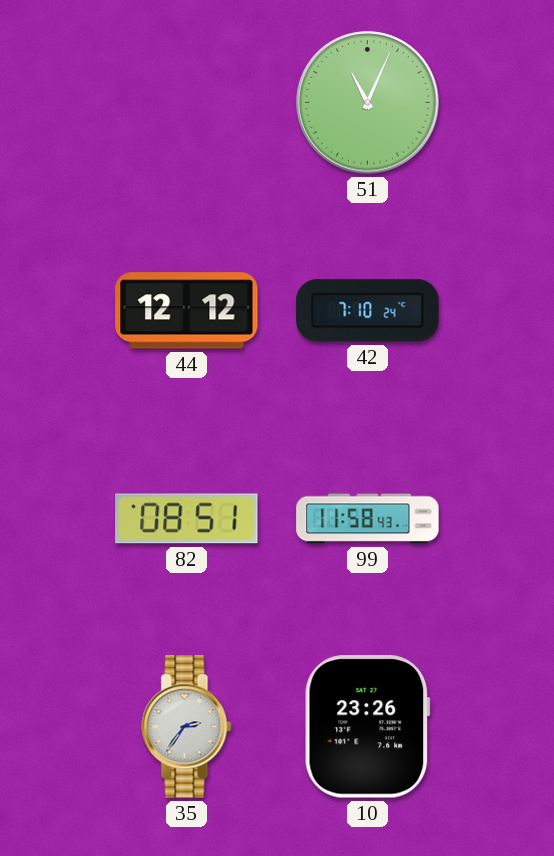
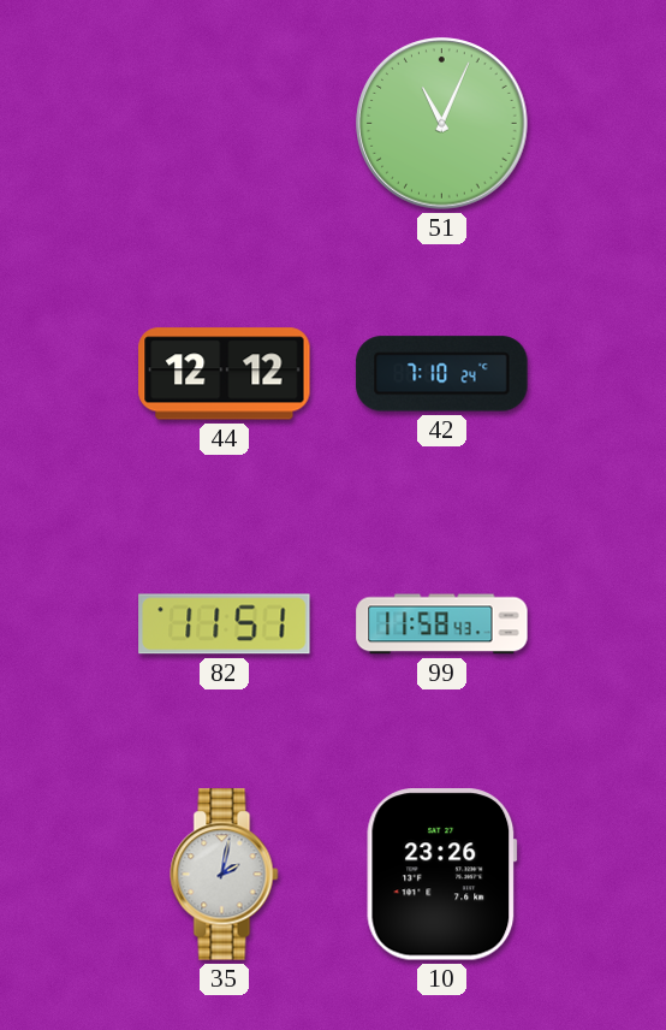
82: 08:51 -> 11:51
35: 2:36 -> 2:02
